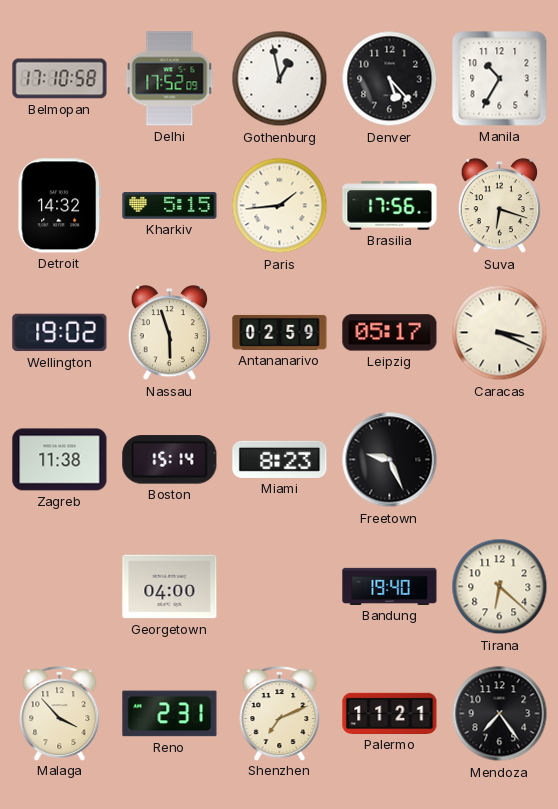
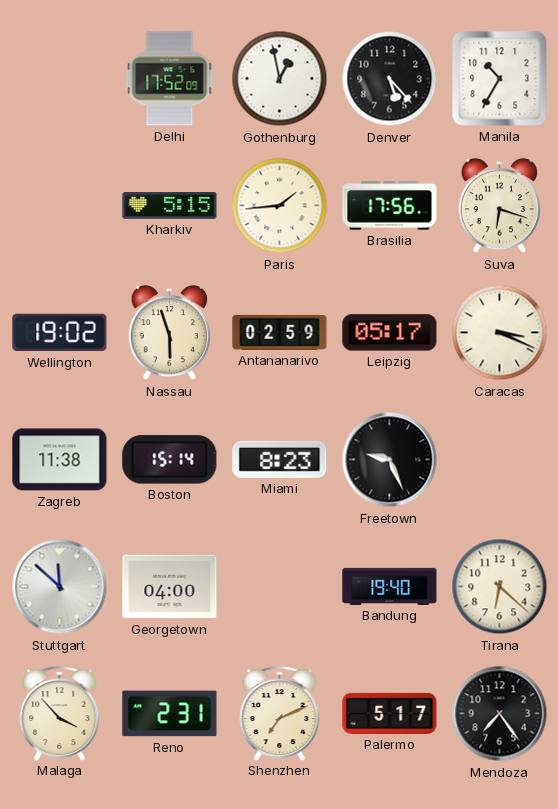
Belmopan: 17:10 -> none
Detroit: 14:32 -> none
Stuttgart: none -> 11:52
Palermo: 11:21 -> 5:17
